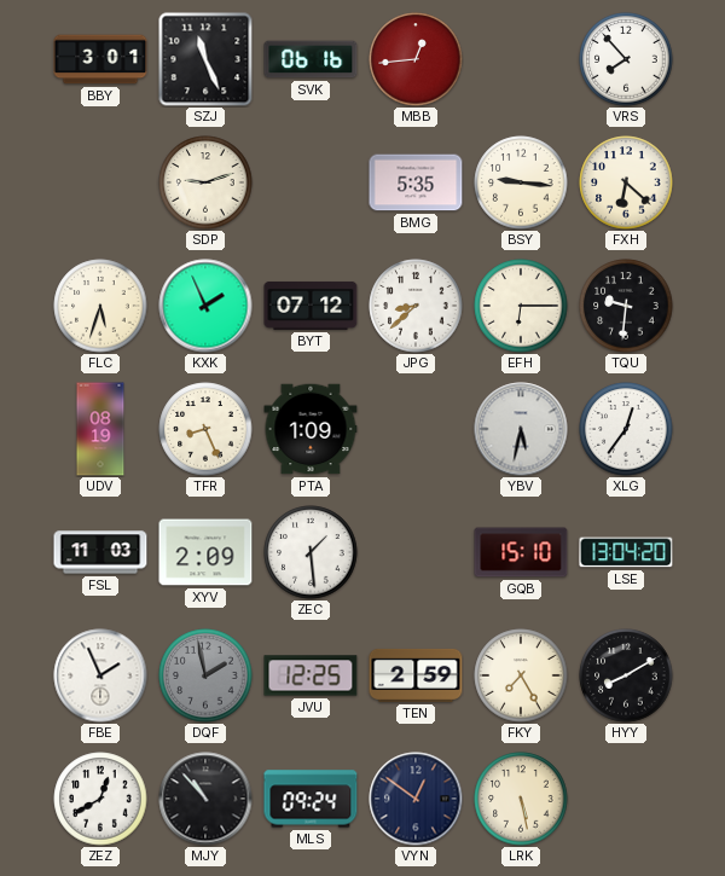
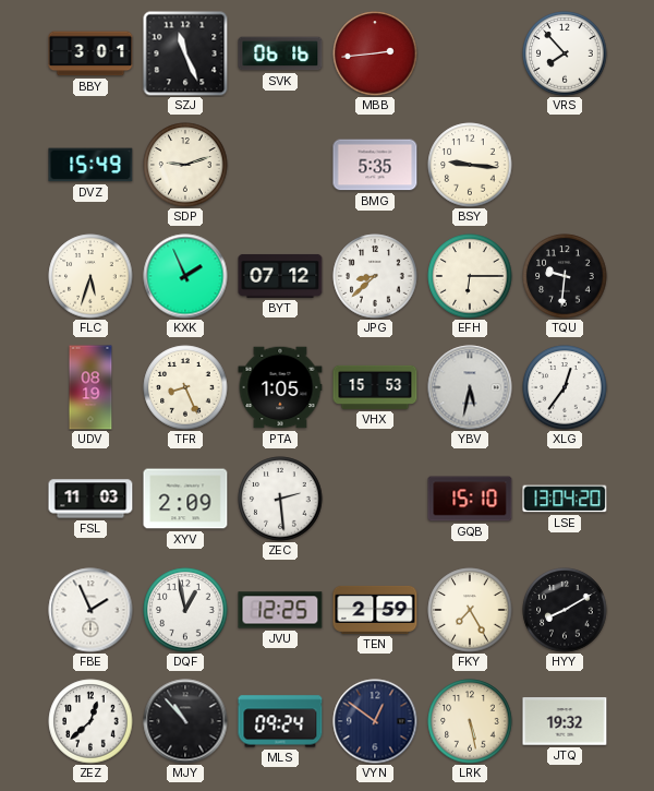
MBB: 12:44 -> 2:44
DVZ: none -> 15:49
FXH: 6:22 -> none
PTA: 1:09 -> 1:05
VHX: none -> 15:53
ZEC: 1:29 -> 2:29
DQF: 1:58 -> 12:58
DQF dial: grey -> white
ZEZ: 12:40 -> 12:38
JTQ: none -> 19:32
